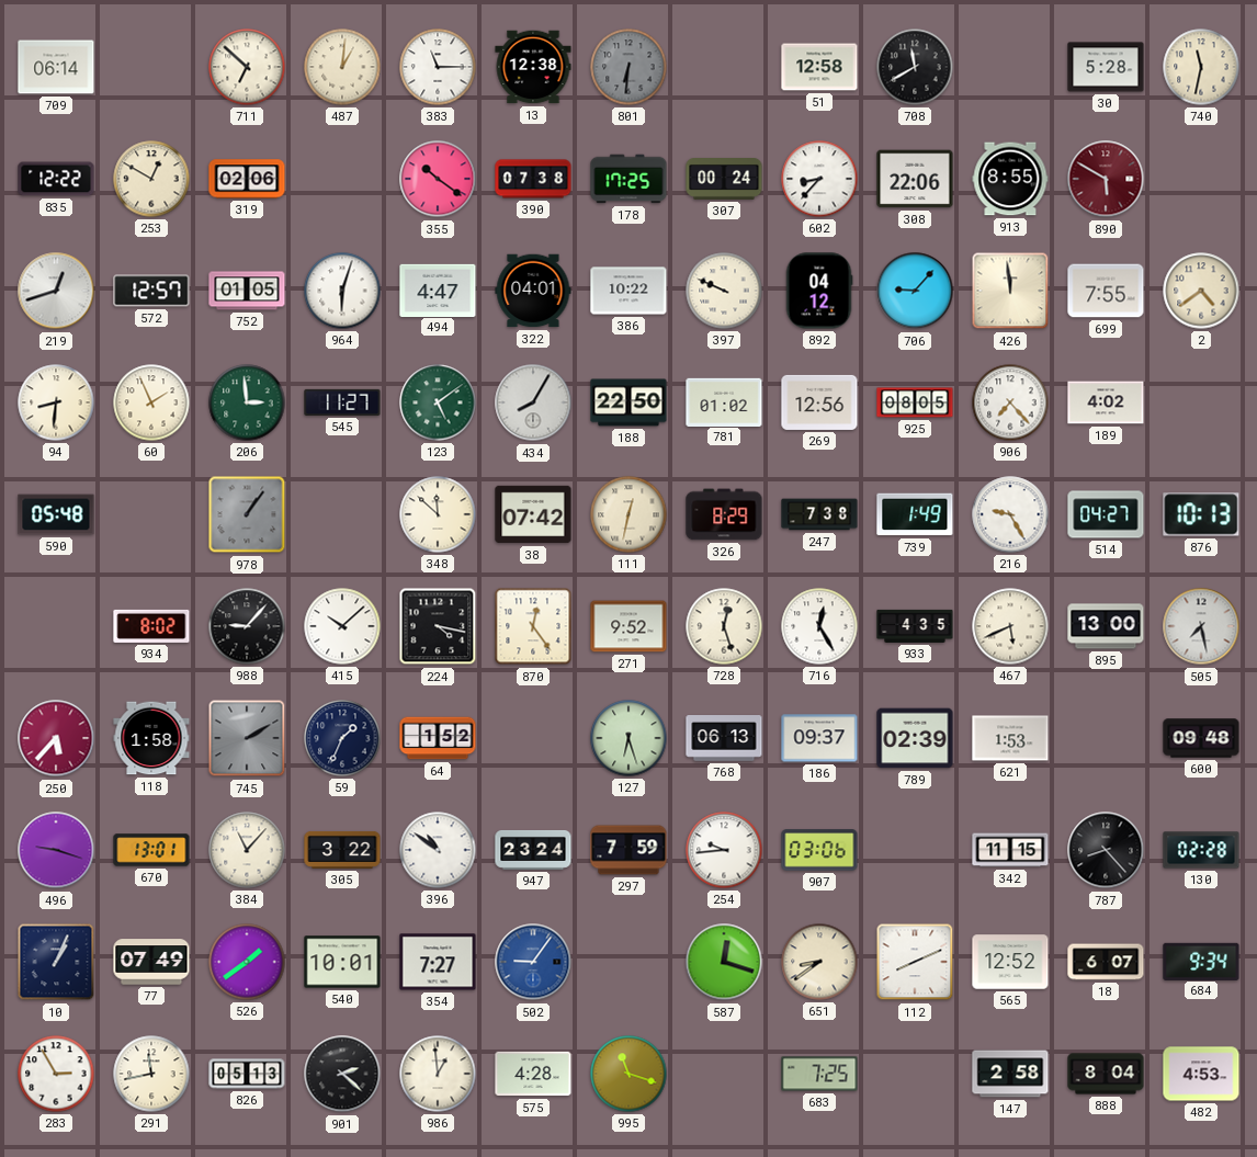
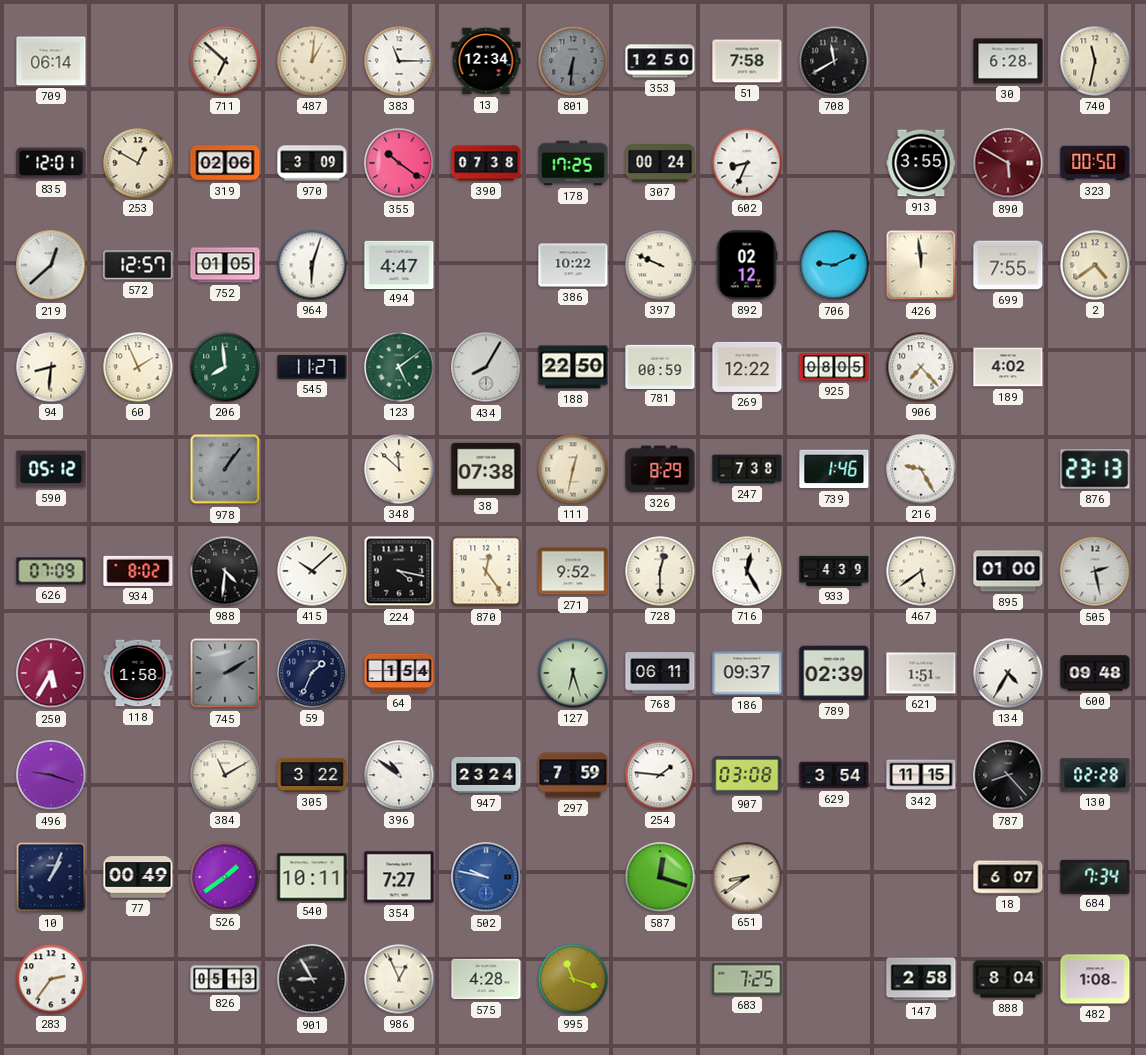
13: 12:38 -> 12:34
353: none -> 12:50
51: 12:58 -> 7:58
30: 5:28 -> 6:28
835: 12:22 -> 12:01
970: none -> 3:09
602: 8:37 -> 8:34
308: 22:06 -> none
913: 8:55 -> 3:55
323: none -> 00:50
219: 12:42 -> 12:38
322: 04:01 -> none
892: 04:12 -> 02:12
706: 9:07 -> 9:11
206: 2:59 -> 7:59
781: 01:02 -> 00:59
269: 12:56 -> 12:22
590: 05:48 -> 05:12
38: 07:42 -> 07:38
739: 1:49 -> 1:46
514: 04:27 -> none
876: 10:13 -> 23:13
626: none -> 07:09
988: 9:07 -> 4:31
728: 12:27 -> 12:30
933: 4:35 -> 4:39
467: 5:41 -> 5:39
895: 13:00 -> 01:00
505: 7:28 -> 2:28
250: 5:37 -> 5:35
64: 1:52 -> 1:54
768: 06:13 -> 06:11
621: 1:53 -> 1:51
134: none -> 4:35
670: 13:01 -> none
384: 11:07 -> 11:10
254: 9:44 -> 1:46
907: 03:06 -> 03:08
629: none -> 3:54
77: 07:49 -> 00:49
540: 10:01 -> 10:11
502: 9:06 -> 9:47
112: 8:11 -> none
565: 12:52 -> none
684: 9:34 -> 7:34
283: 2:55 -> 2:36
291: 11:43 -> none
901: 2:22 -> 8:55
986: 12:59 -> 12:56
482: 4:53 -> 1:08
